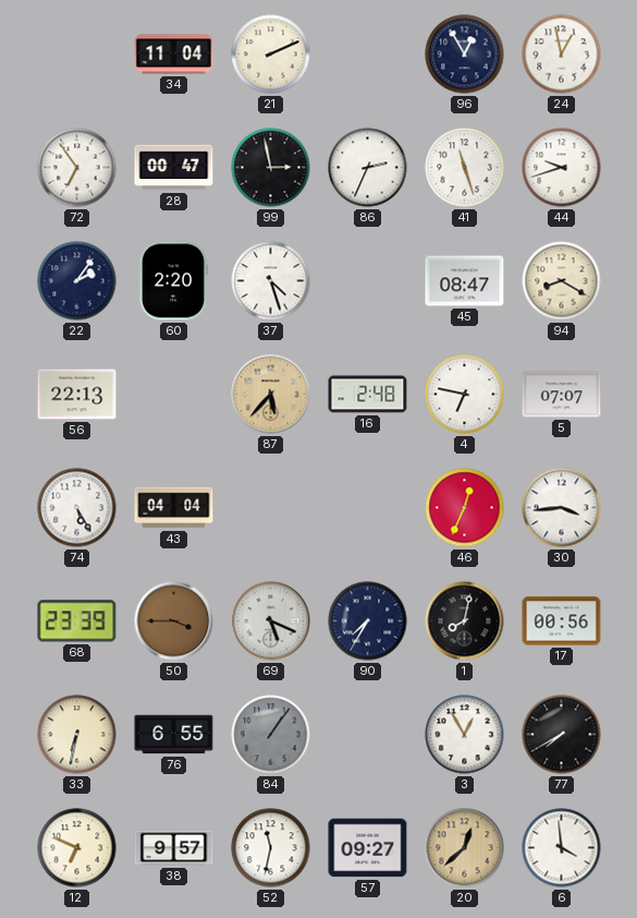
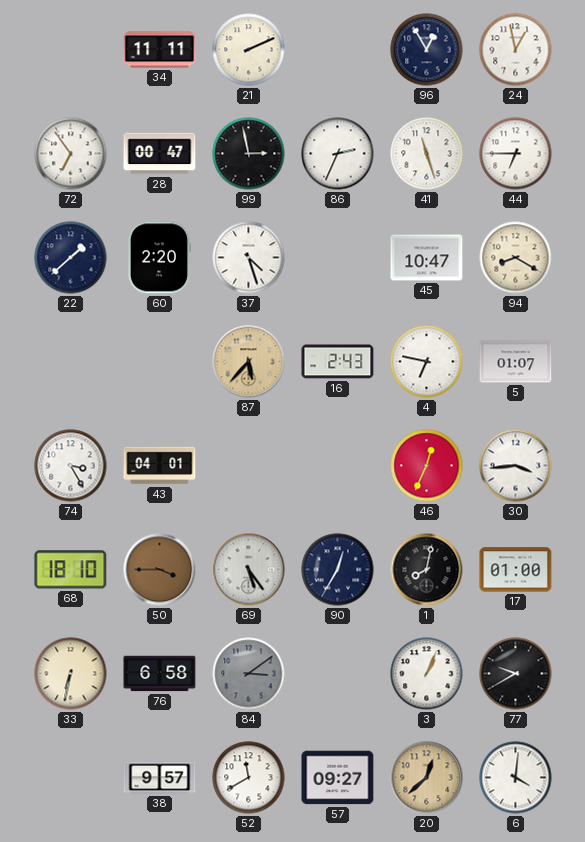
34: 11:04 -> 11:11
44: 9:42 -> 6:45
22: 2:06 -> 1:38
45: 08:47 -> 10:47
56: 22:13 -> none
16: 2:48 -> 2:43
5: 07:07 -> 01:07
74: 5:25 -> 3:25
43: 04:04 -> 04:01
68: 23:39 -> 18:10
69: 5:19 -> 5:24
90: 7:35 -> 12:35
17: 00:56 -> 01:00
76: 6:55 -> 6:58
84: 1:06 -> 3:09
3: 12:55 -> 1:04
77: 7:40 -> 9:40
12: 6:49 -> none
52: 11:32 -> 11:40
6: 3:59 -> 4:01
